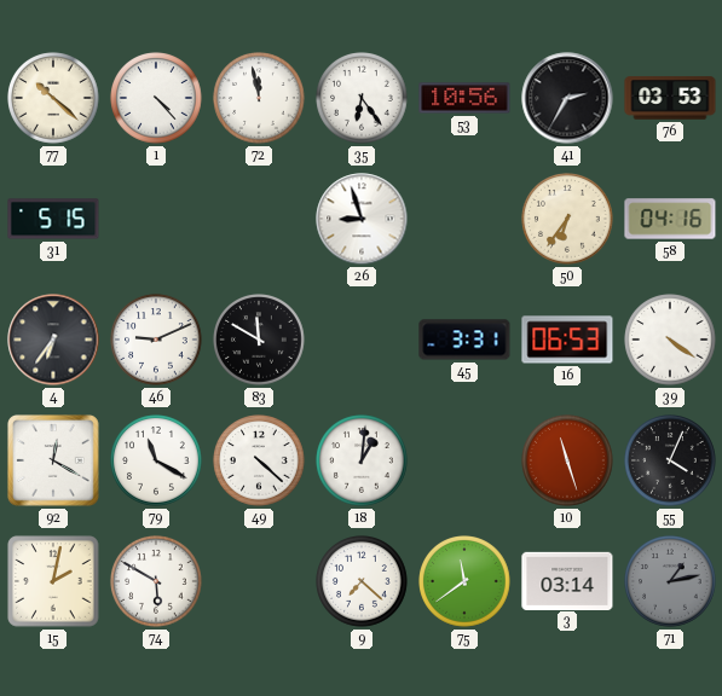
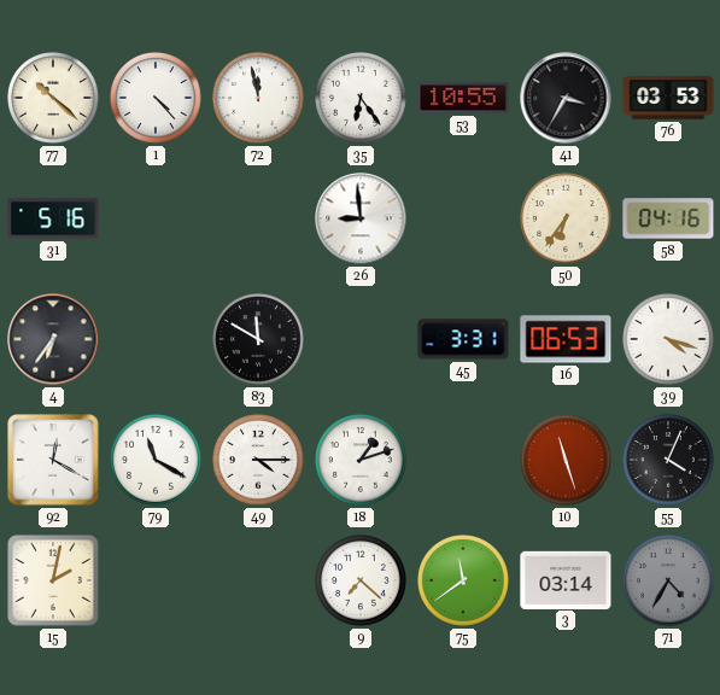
53: 10:56 -> 10:55
41: 2:35 -> 3:35
31: 5:15 -> 5:16
26: 8:57 -> 8:59
46: 9:11 -> none
39: 4:21 -> 4:18
49: 4:22 -> 4:15
18: 1:01 -> 1:12
74: 5:50 -> none
71: 1:13 -> 4:35
